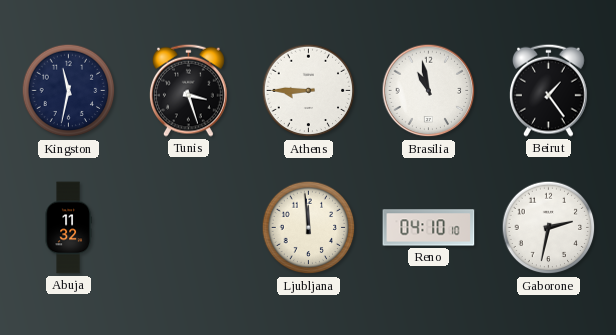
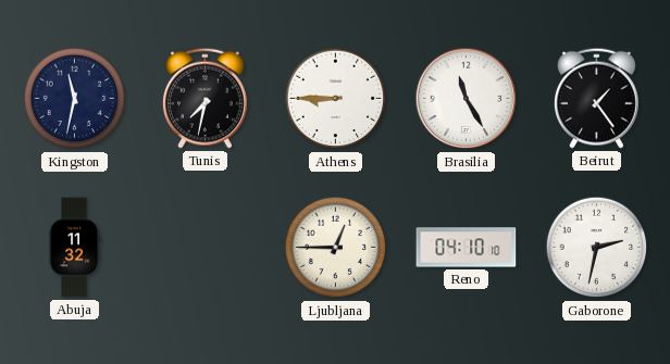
Tunis: 3:27 -> 7:32
Brasilia: 10:58 -> 11:25
Ljubljana: 11:59 -> 12:45
